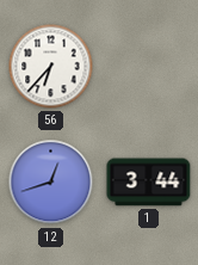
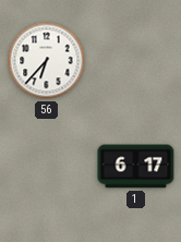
12: 12:42 -> none
1: 3:44 -> 6:17
